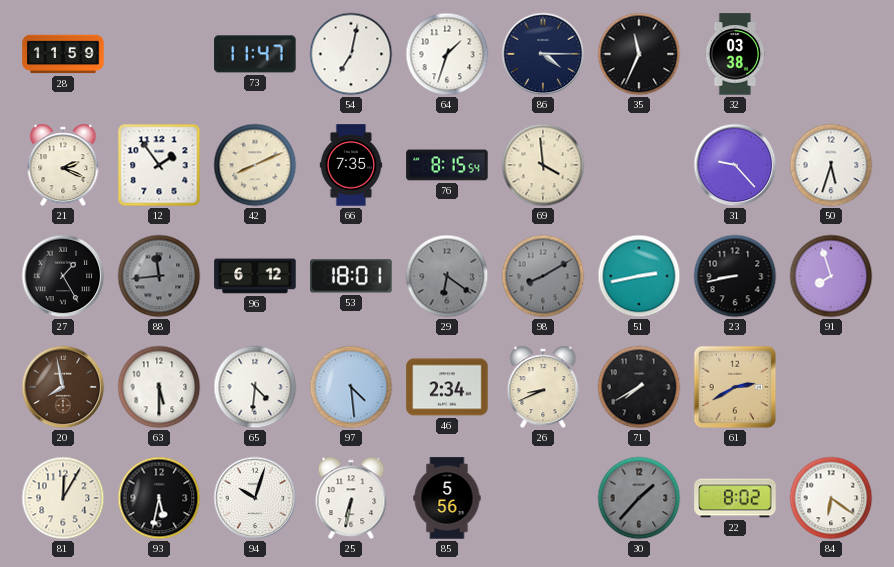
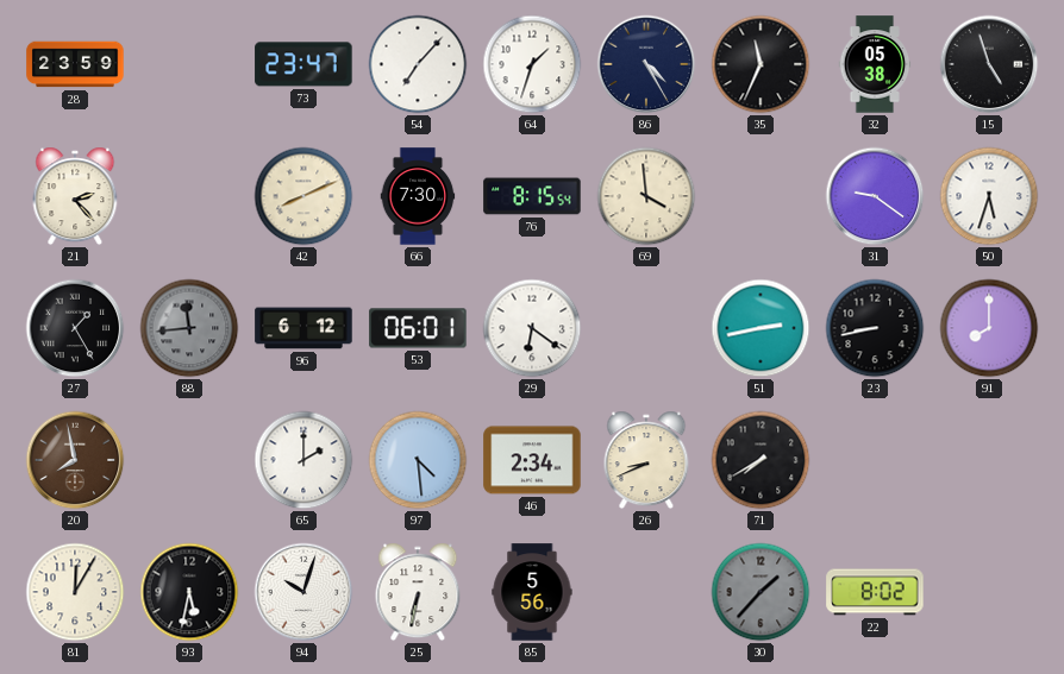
28: 11:59 -> 23:59
73: 11:47 -> 23:47
54: 7:02 -> 7:07
86: 4:15 -> 4:25
32: 03:38 -> 05:38
15: none -> 4:57
21: 2:19 -> 2:23
12: 1:54 -> none
66: 7:35 -> 7:30
31: 9:23 -> 9:21
53: 18:01 -> 06:01
29 dial: grey -> white
98: 8:10 -> none
91: 7:57 -> 8:00
63: 5:30 -> none
65: 4:31 -> 2:00
61: 2:40 -> none
84: 6:21 -> none
